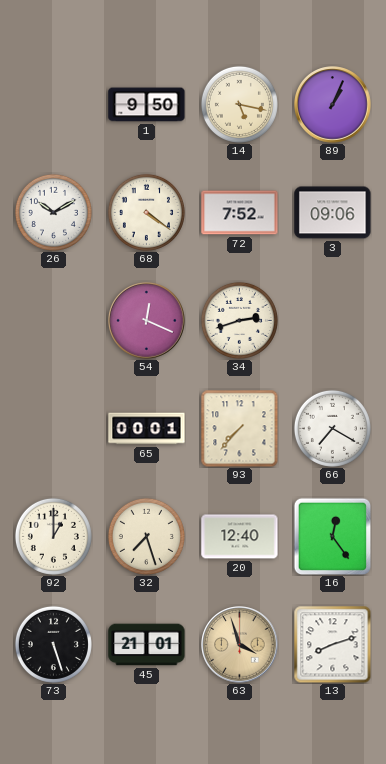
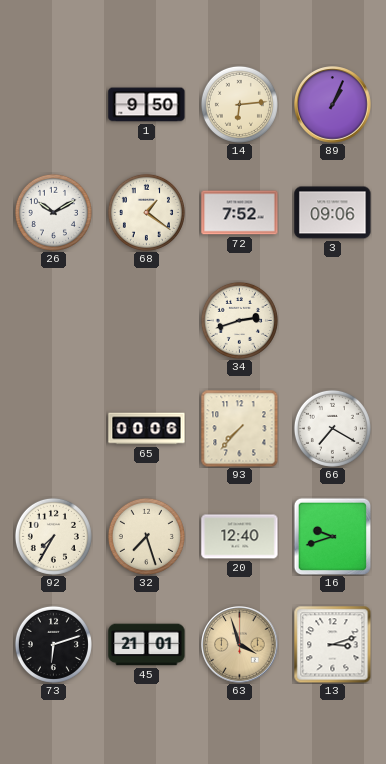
14: 5:17 -> 6:14
68: 4:21 -> 1:21
54: 12:19 -> none
65: 00:01 -> 00:06
92: 1:00 -> 7:35
16: 12:24 -> 9:42
73: 5:27 -> 6:12
13: 8:12 -> 3:12
